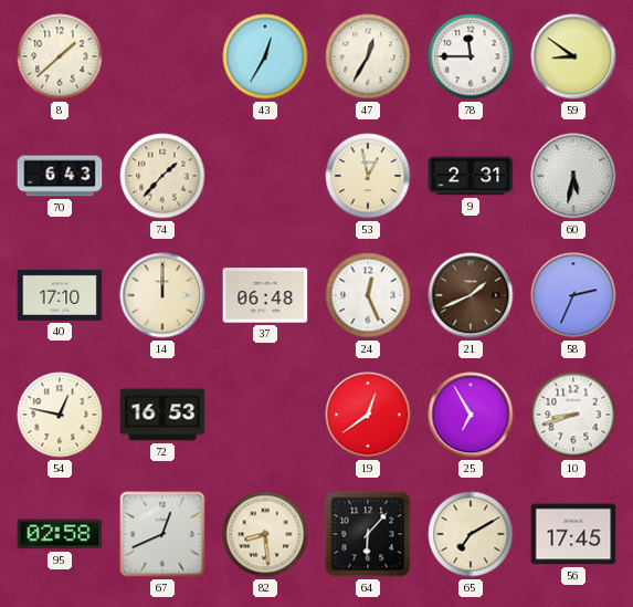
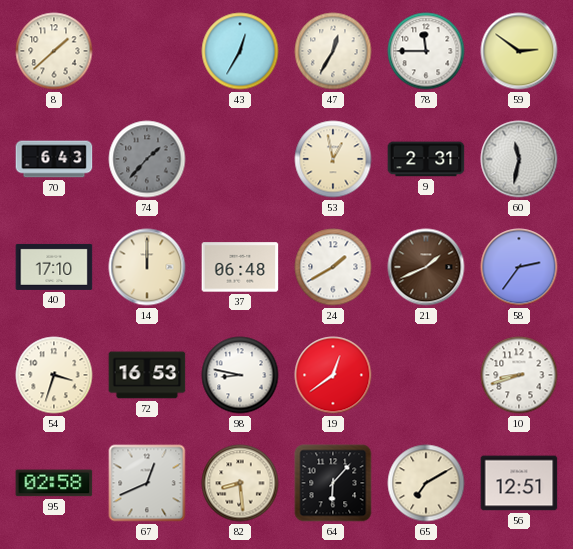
59: 8:51 -> 2:51
74 dial: cream -> grey
60: 5:32 -> 11:32
24: 12:26 -> 1:40
58: 2:34 -> 2:36
54: 12:47 -> 3:33
98: none -> 8:47
25: 6:55 -> none
56: 17:45 -> 12:51
